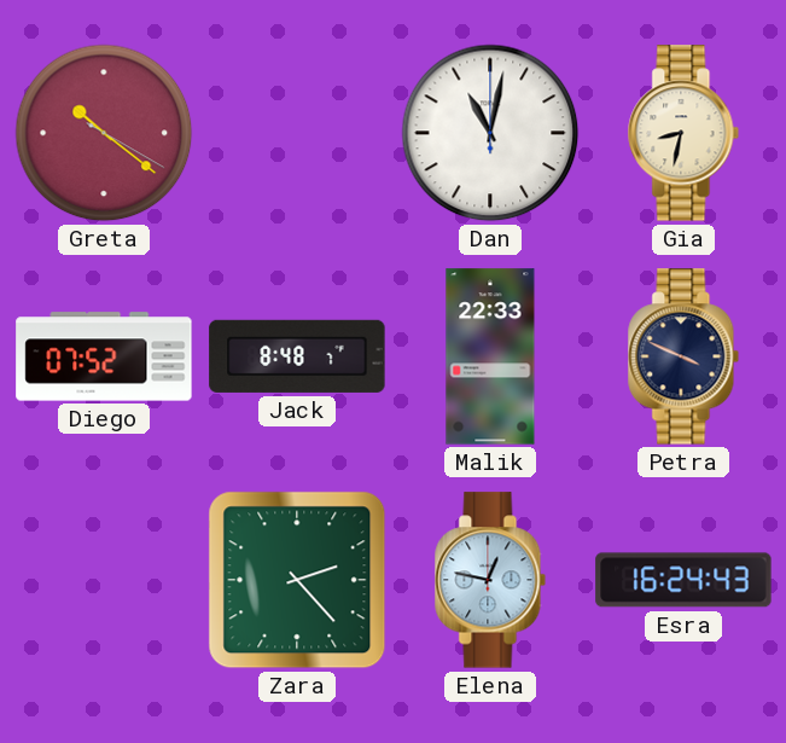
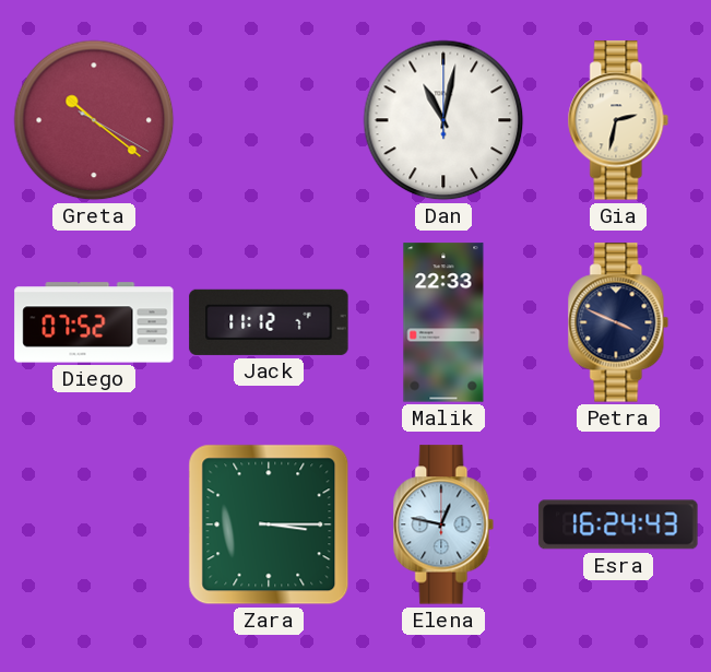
Gia: 8:32 -> 2:32
Jack: 8:48 -> 11:12
Zara: 2:23 -> 3:15
